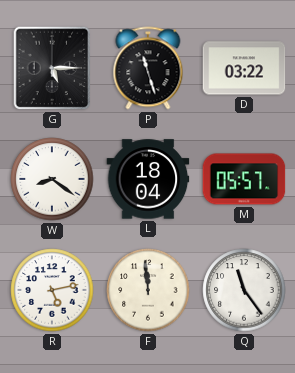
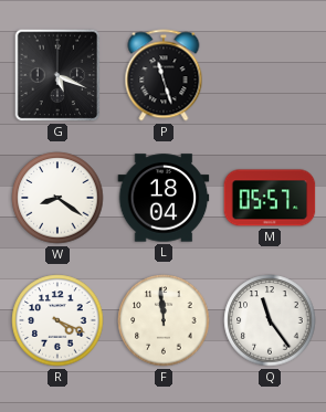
G: 5:15 -> 5:19
D: 03:22 -> none
R: 5:13 -> 4:19
